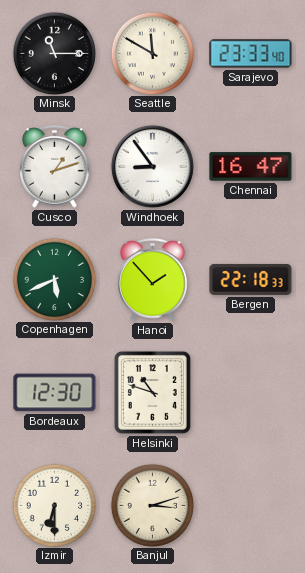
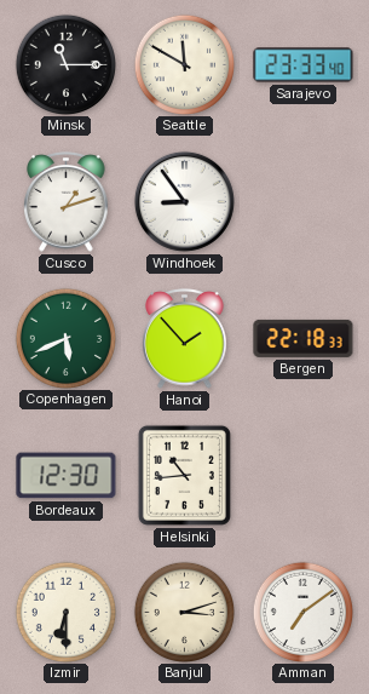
Chennai: 16:47 -> none
Helsinki: 10:48 -> 10:44
Amman: none -> 7:09
